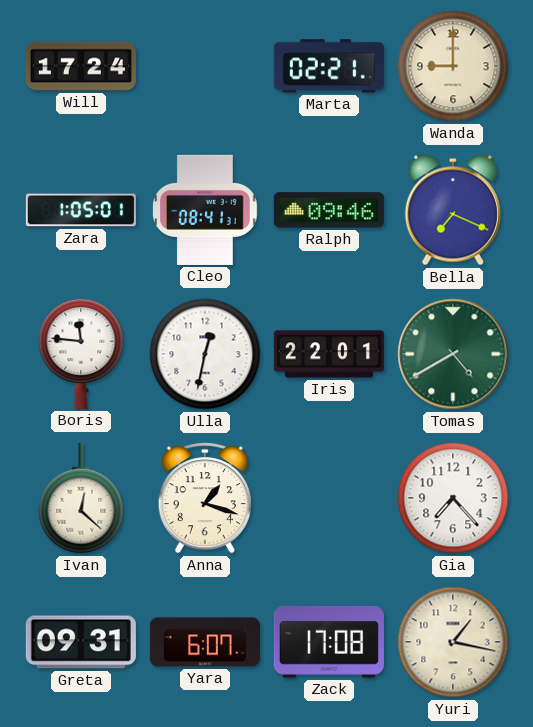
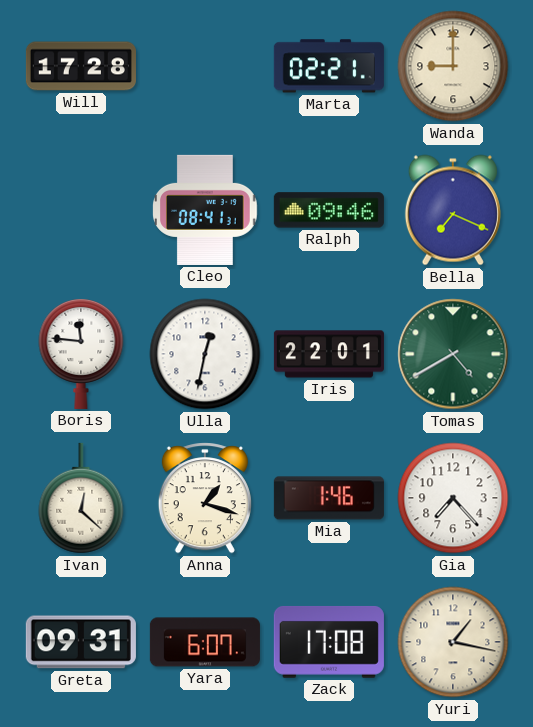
Will: 17:24 -> 17:28
Zara: 1:05 -> none
Mia: none -> 1:46
